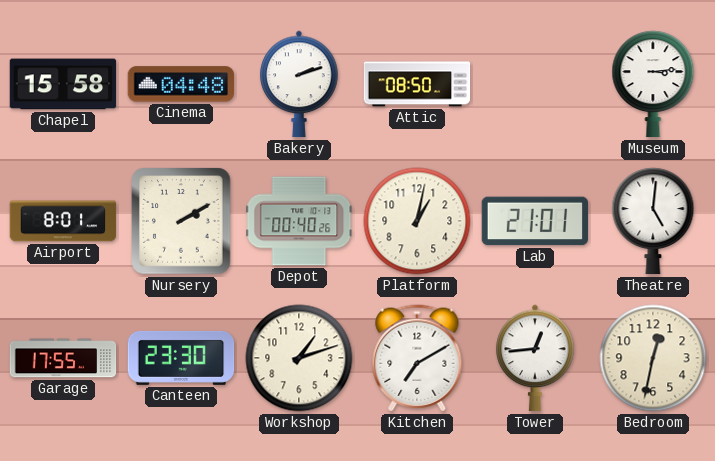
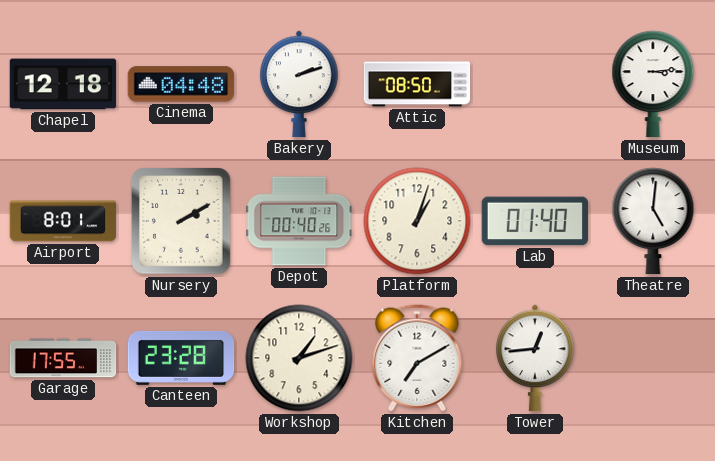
Chapel: 15:58 -> 12:18
Platform: 1:02 -> 1:03
Lab: 21:01 -> 01:40
Canteen: 23:30 -> 23:28
Bedroom: 12:32 -> none
